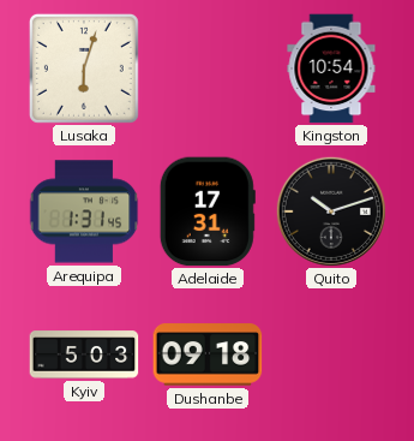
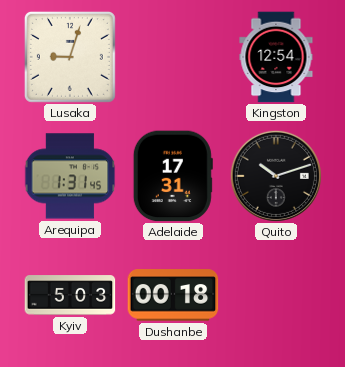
Lusaka: 6:03 -> 9:03
Kingston: 10:54 -> 12:54
Dushanbe: 09:18 -> 00:18
